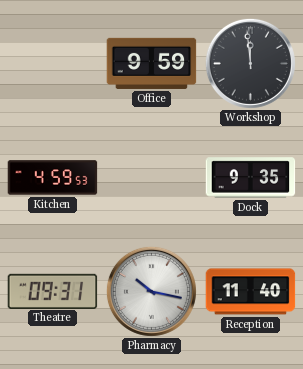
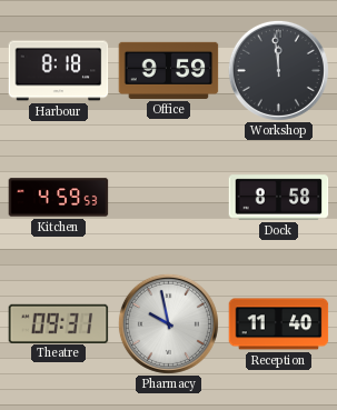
Harbour: none -> 8:18
Dock: 9:35 -> 8:58
Pharmacy: 10:17 -> 9:58
